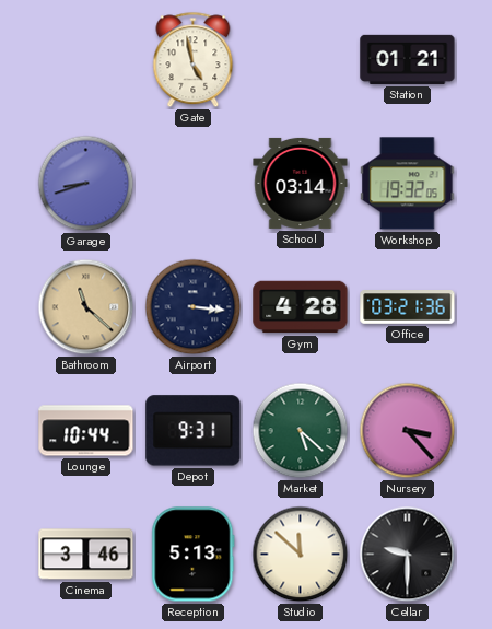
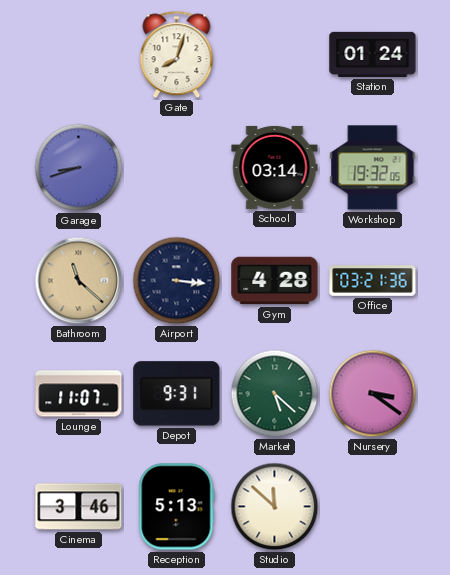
Gate: 4:58 -> 8:03
Station: 01:21 -> 01:24
Lounge: 10:44 -> 11:07
Nursery: 3:23 -> 3:21
Cellar: 9:30 -> none
